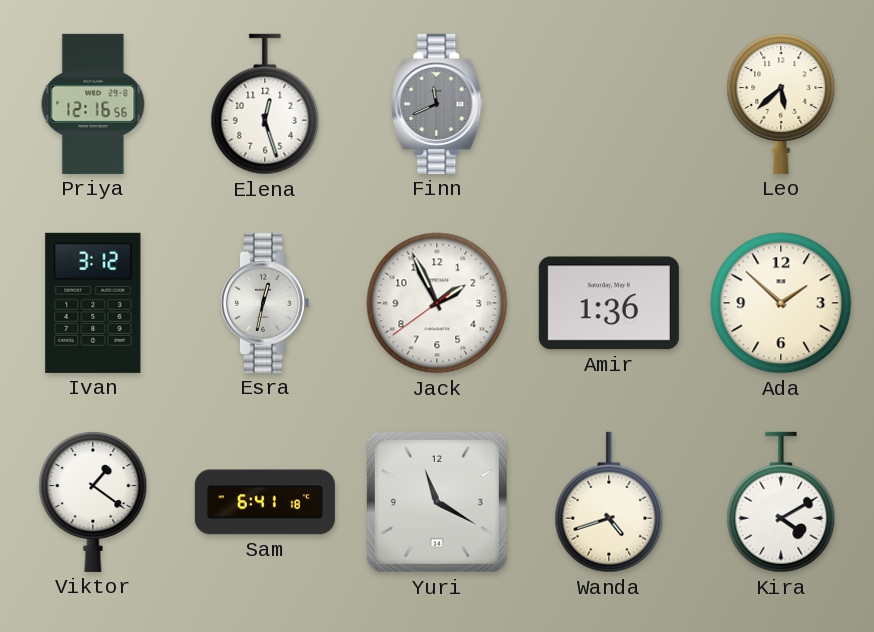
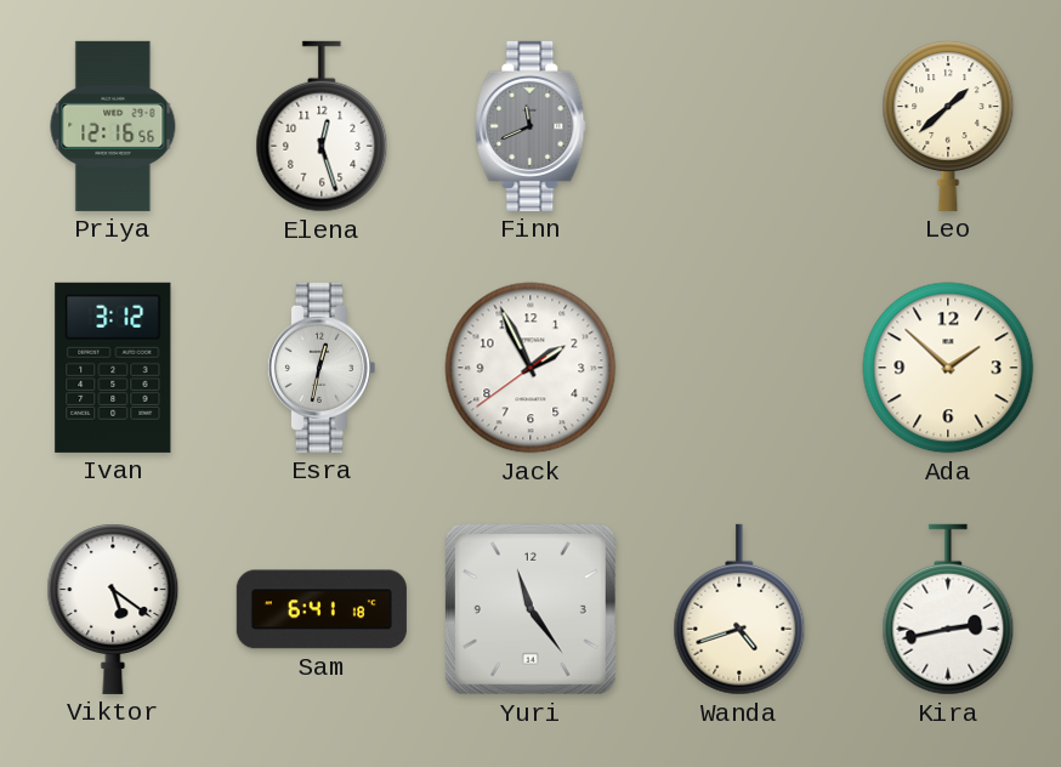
Leo: 5:38 -> 1:38
Amir: 1:36 -> none
Viktor: 1:21 -> 5:21
Yuri: 11:20 -> 11:24
Kira: 4:10 -> 2:43
